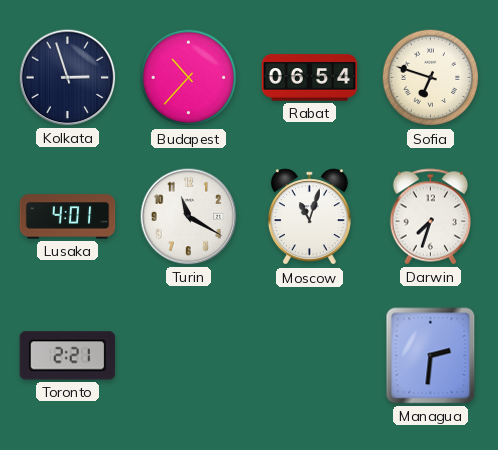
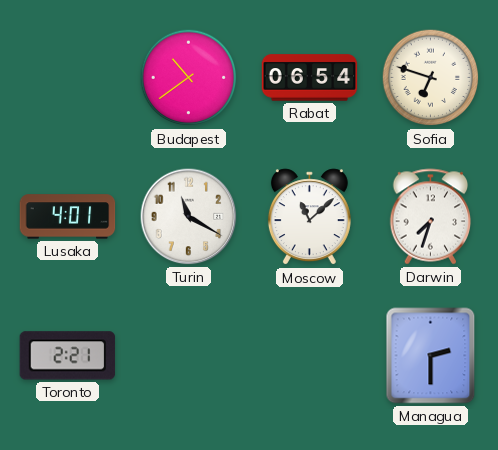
Kolkata: 2:57 -> none
Budapest: 10:37 -> 10:39
Moscow: 11:03 -> 11:08
Managua: 2:31 -> 2:30
